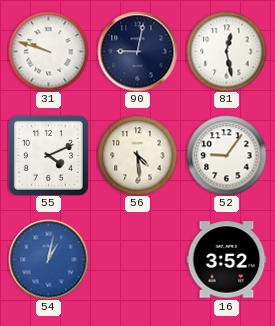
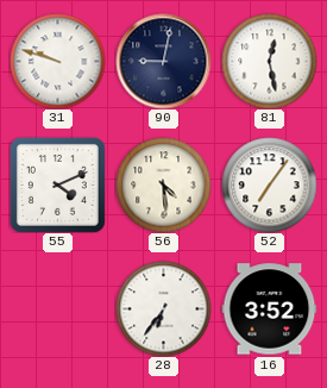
52: 9:06 -> 7:06
54: 1:02 -> none
28: none -> 6:36
